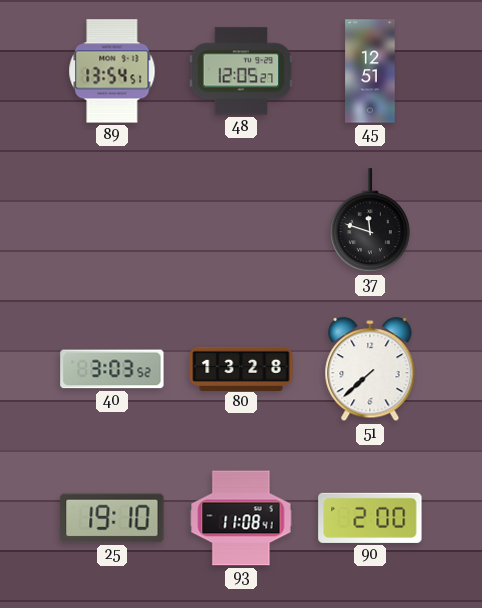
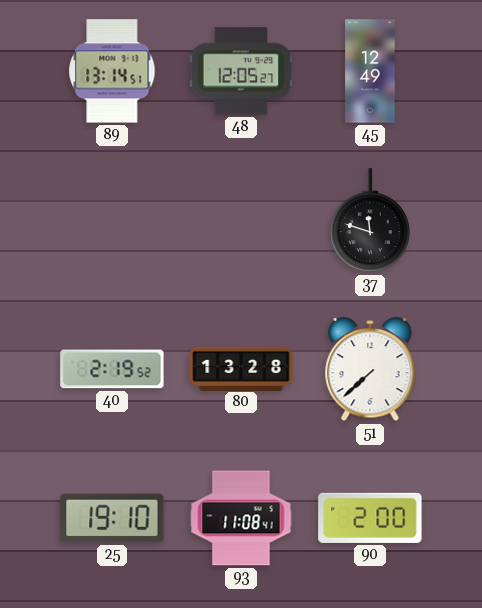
89: 13:54 -> 13:14
45: 12:51 -> 12:49
40: 3:03 -> 2:19
